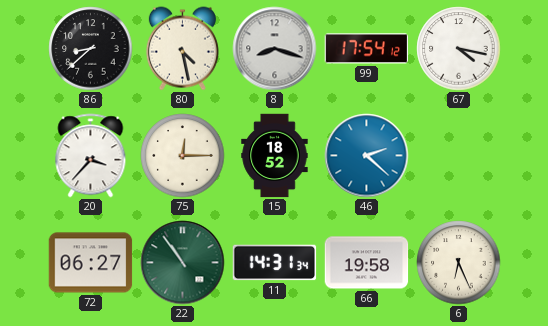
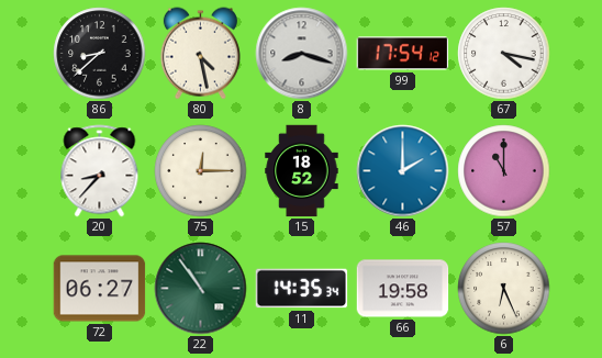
20: 3:37 -> 8:37
46: 2:22 -> 2:00
57: none -> 11:00
11: 14:31 -> 14:35
